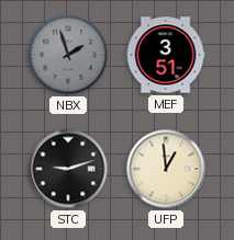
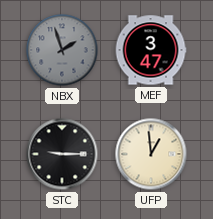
MEF: 3:51 -> 3:47
STC: 9:12 -> 9:15
